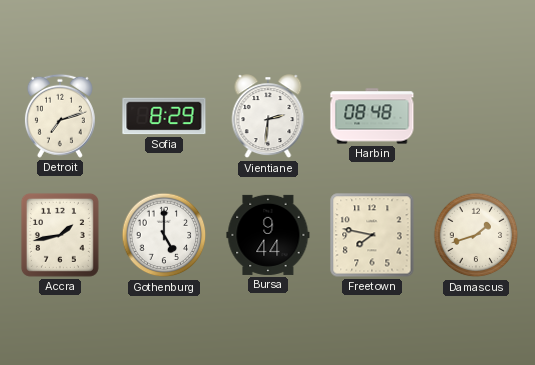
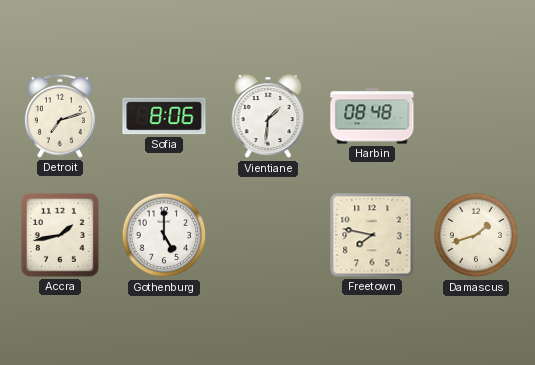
Sofia: 8:29 -> 8:06
Vientiane: 2:31 -> 1:31
Bursa: 9:44 -> none
